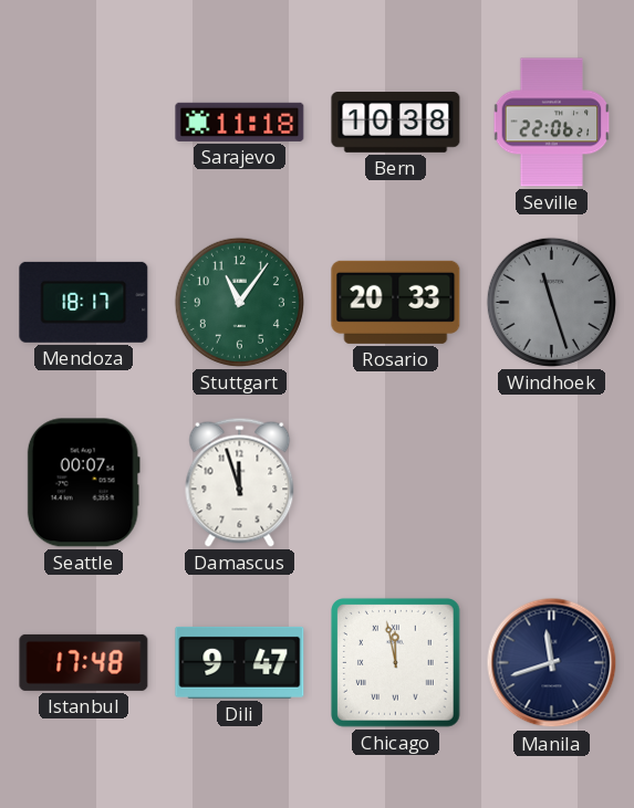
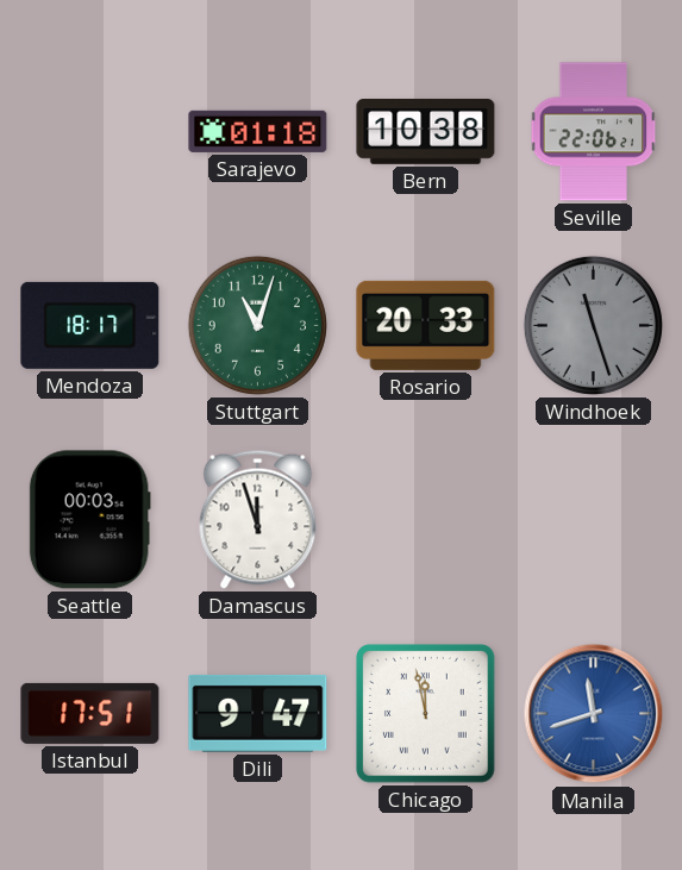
Sarajevo: 11:18 -> 01:18
Stuttgart: 11:06 -> 11:03
Seattle: 00:07 -> 00:03
Istanbul: 17:48 -> 17:51
Manila dial: navy -> blue
